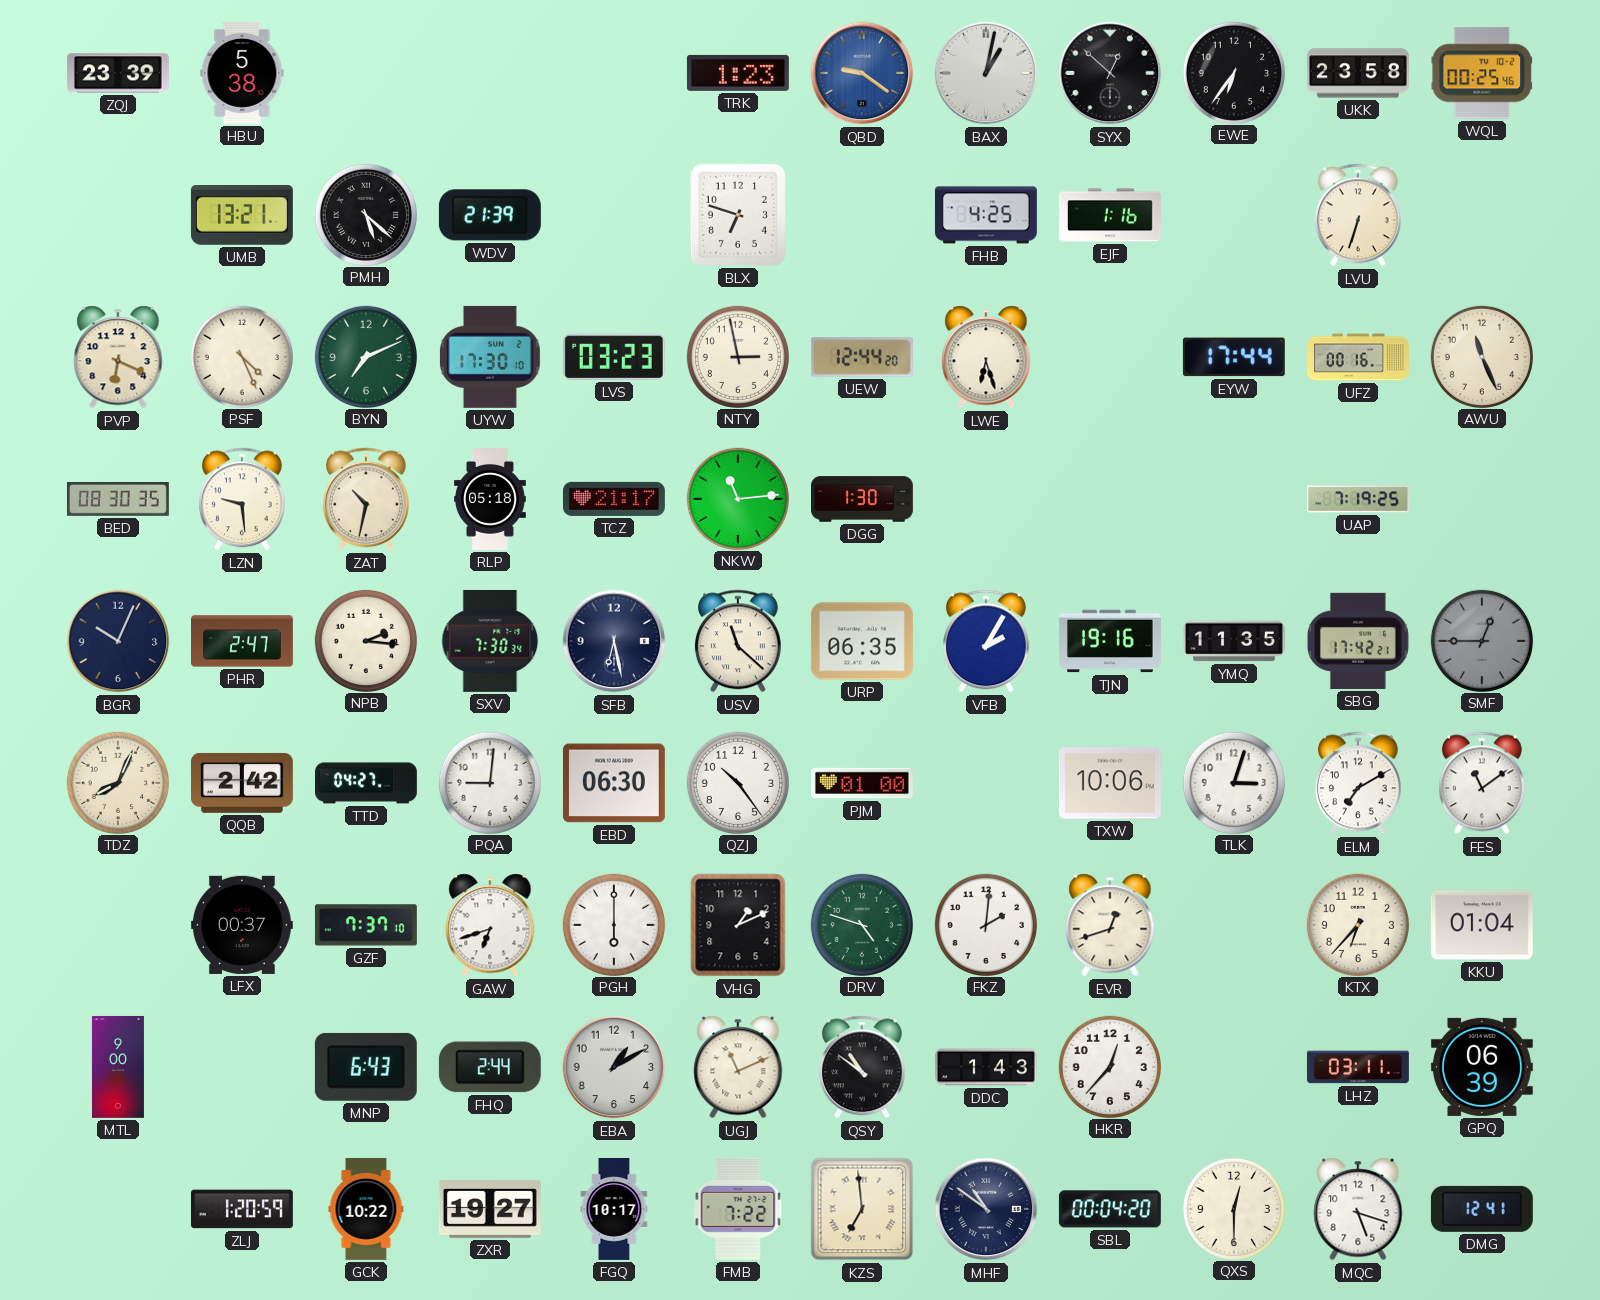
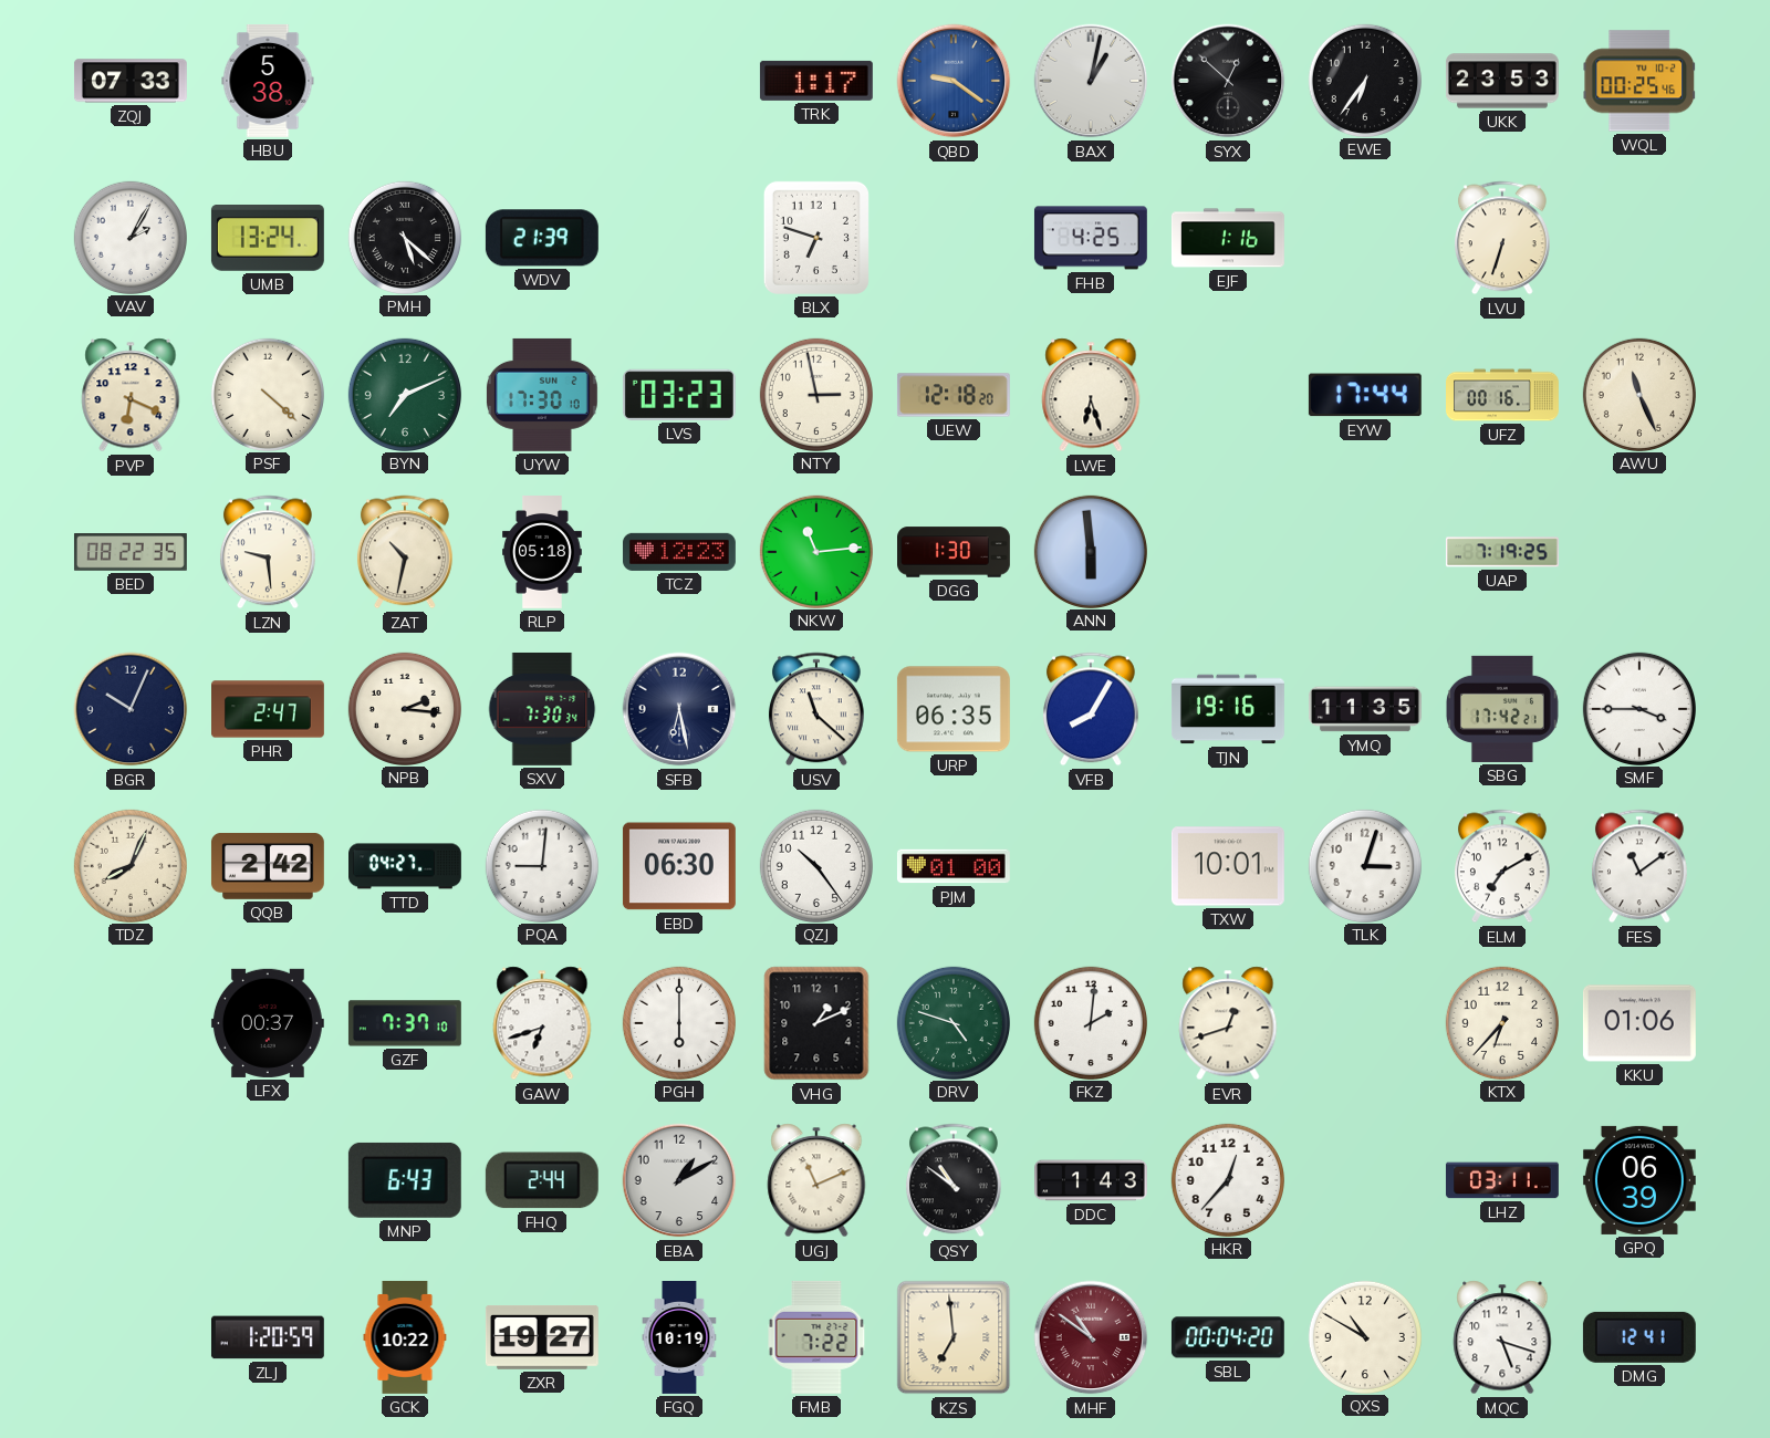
ZQJ: 23:39 -> 07:33
TRK: 1:23 -> 1:17
UKK: 23:58 -> 23:53
VAV: none -> 2:05
UMB: 13:21 -> 13:24
PSF: 4:26 -> 4:22
UEW: 12:44 -> 12:18
BED: 08:30 -> 08:22
TCZ: 21:17 -> 12:23
ANN: none -> 5:59
VFB: 2:05 -> 8:05
SMF: 12:45 -> 3:45
SMF dial: grey -> white
TXW: 10:06 -> 10:01
KKU: 01:04 -> 01:06
MTL: 9:00 -> none
FGQ: 10:17 -> 10:19
MHF dial: navy -> burgundy
QXS: 12:30 -> 10:50
